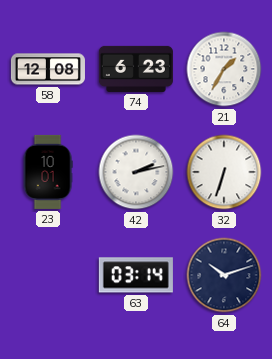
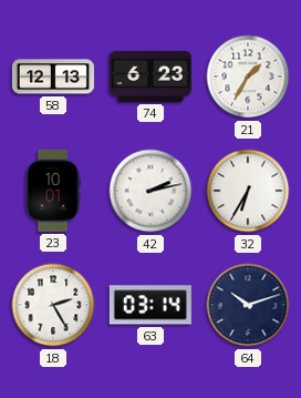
58: 12:08 -> 12:13
32: 6:33 -> 6:35
18: none -> 2:25
